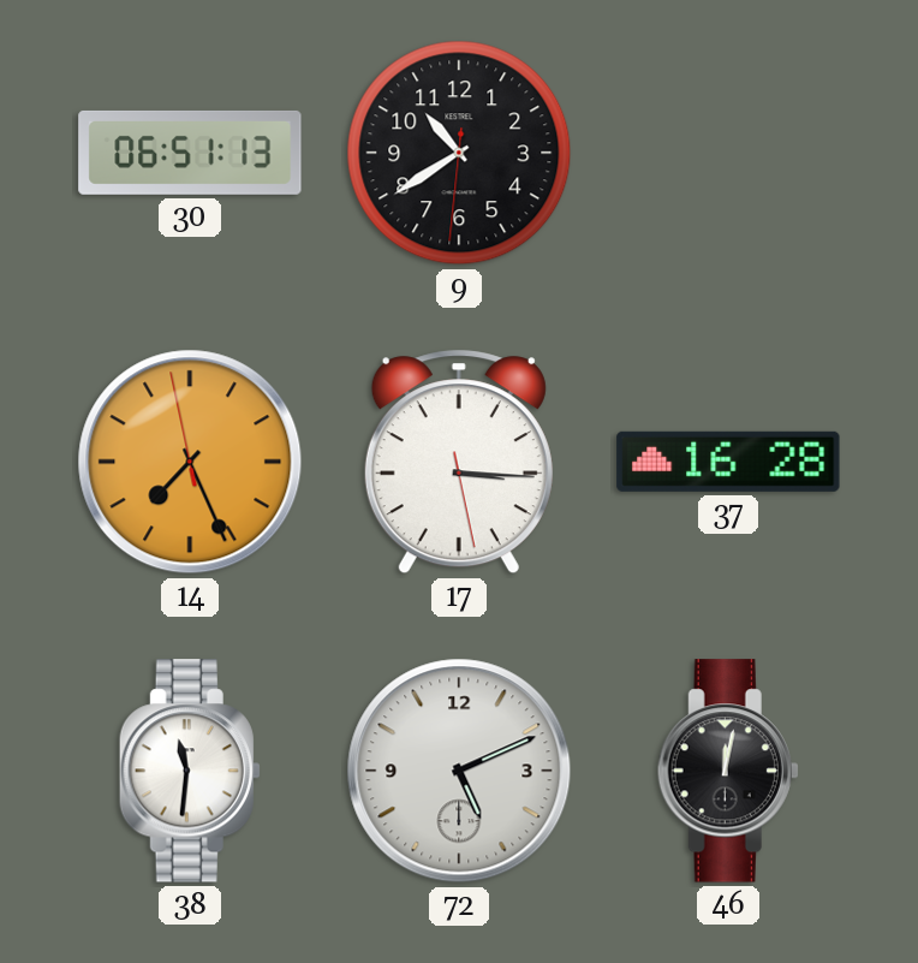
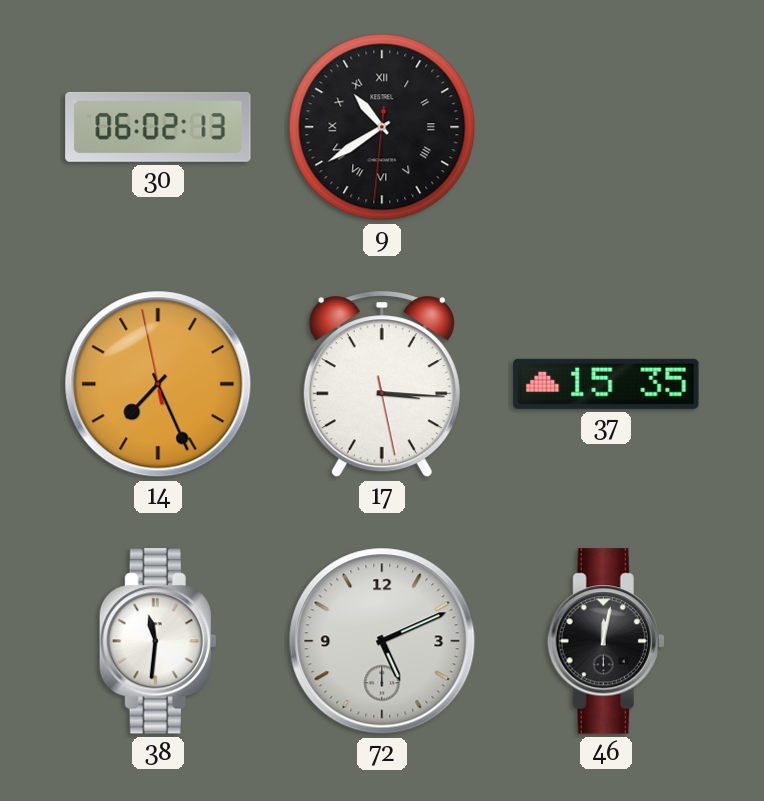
30: 06:51 -> 06:02
9 numerals: Arabic -> Roman
37: 16:28 -> 15:35
